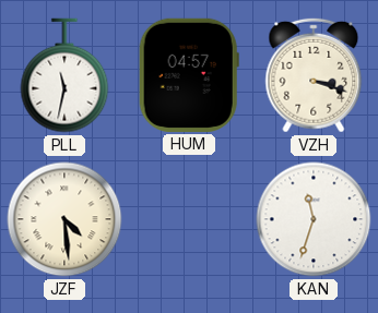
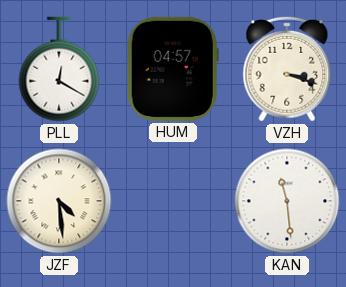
PLL: 11:32 -> 12:20
KAN: 11:33 -> 11:29
